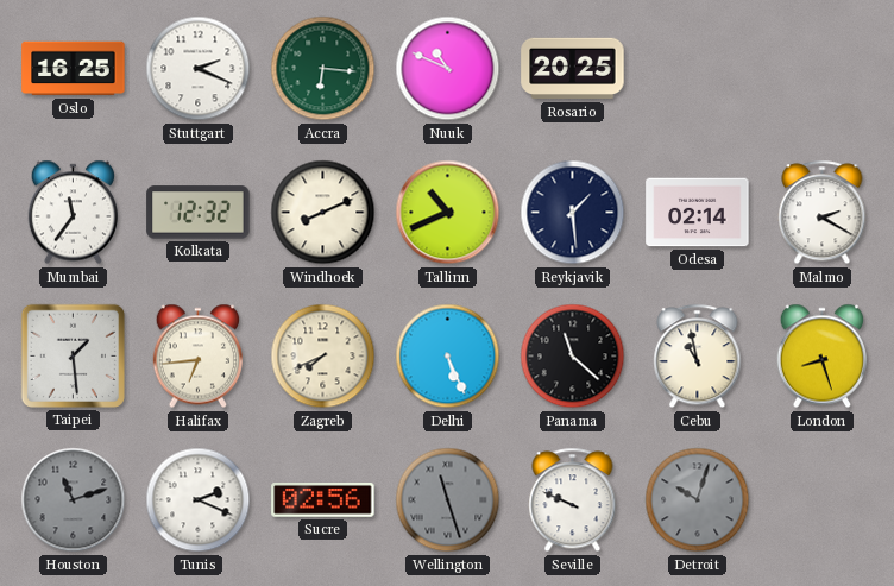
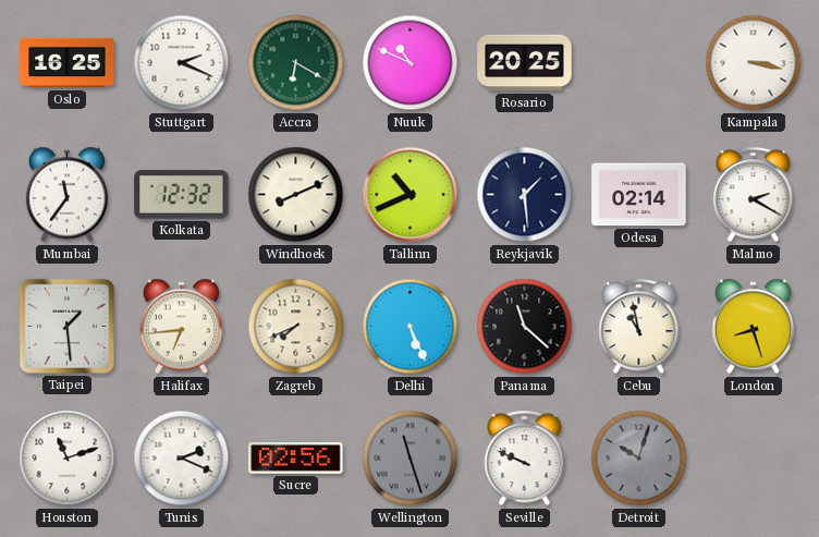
Accra: 6:16 -> 6:20
Kampala: none -> 3:17
Houston dial: grey -> white
